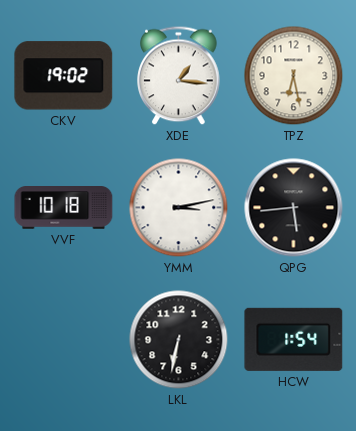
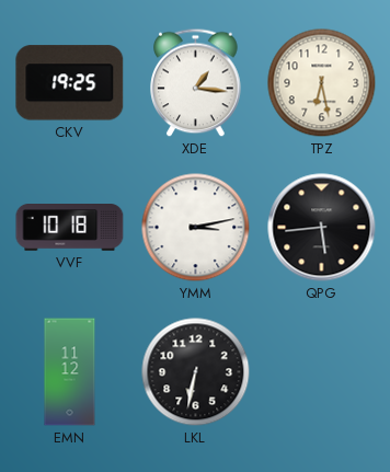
CKV: 19:02 -> 19:25
EMN: none -> 11:12
HCW: 1:54 -> none
